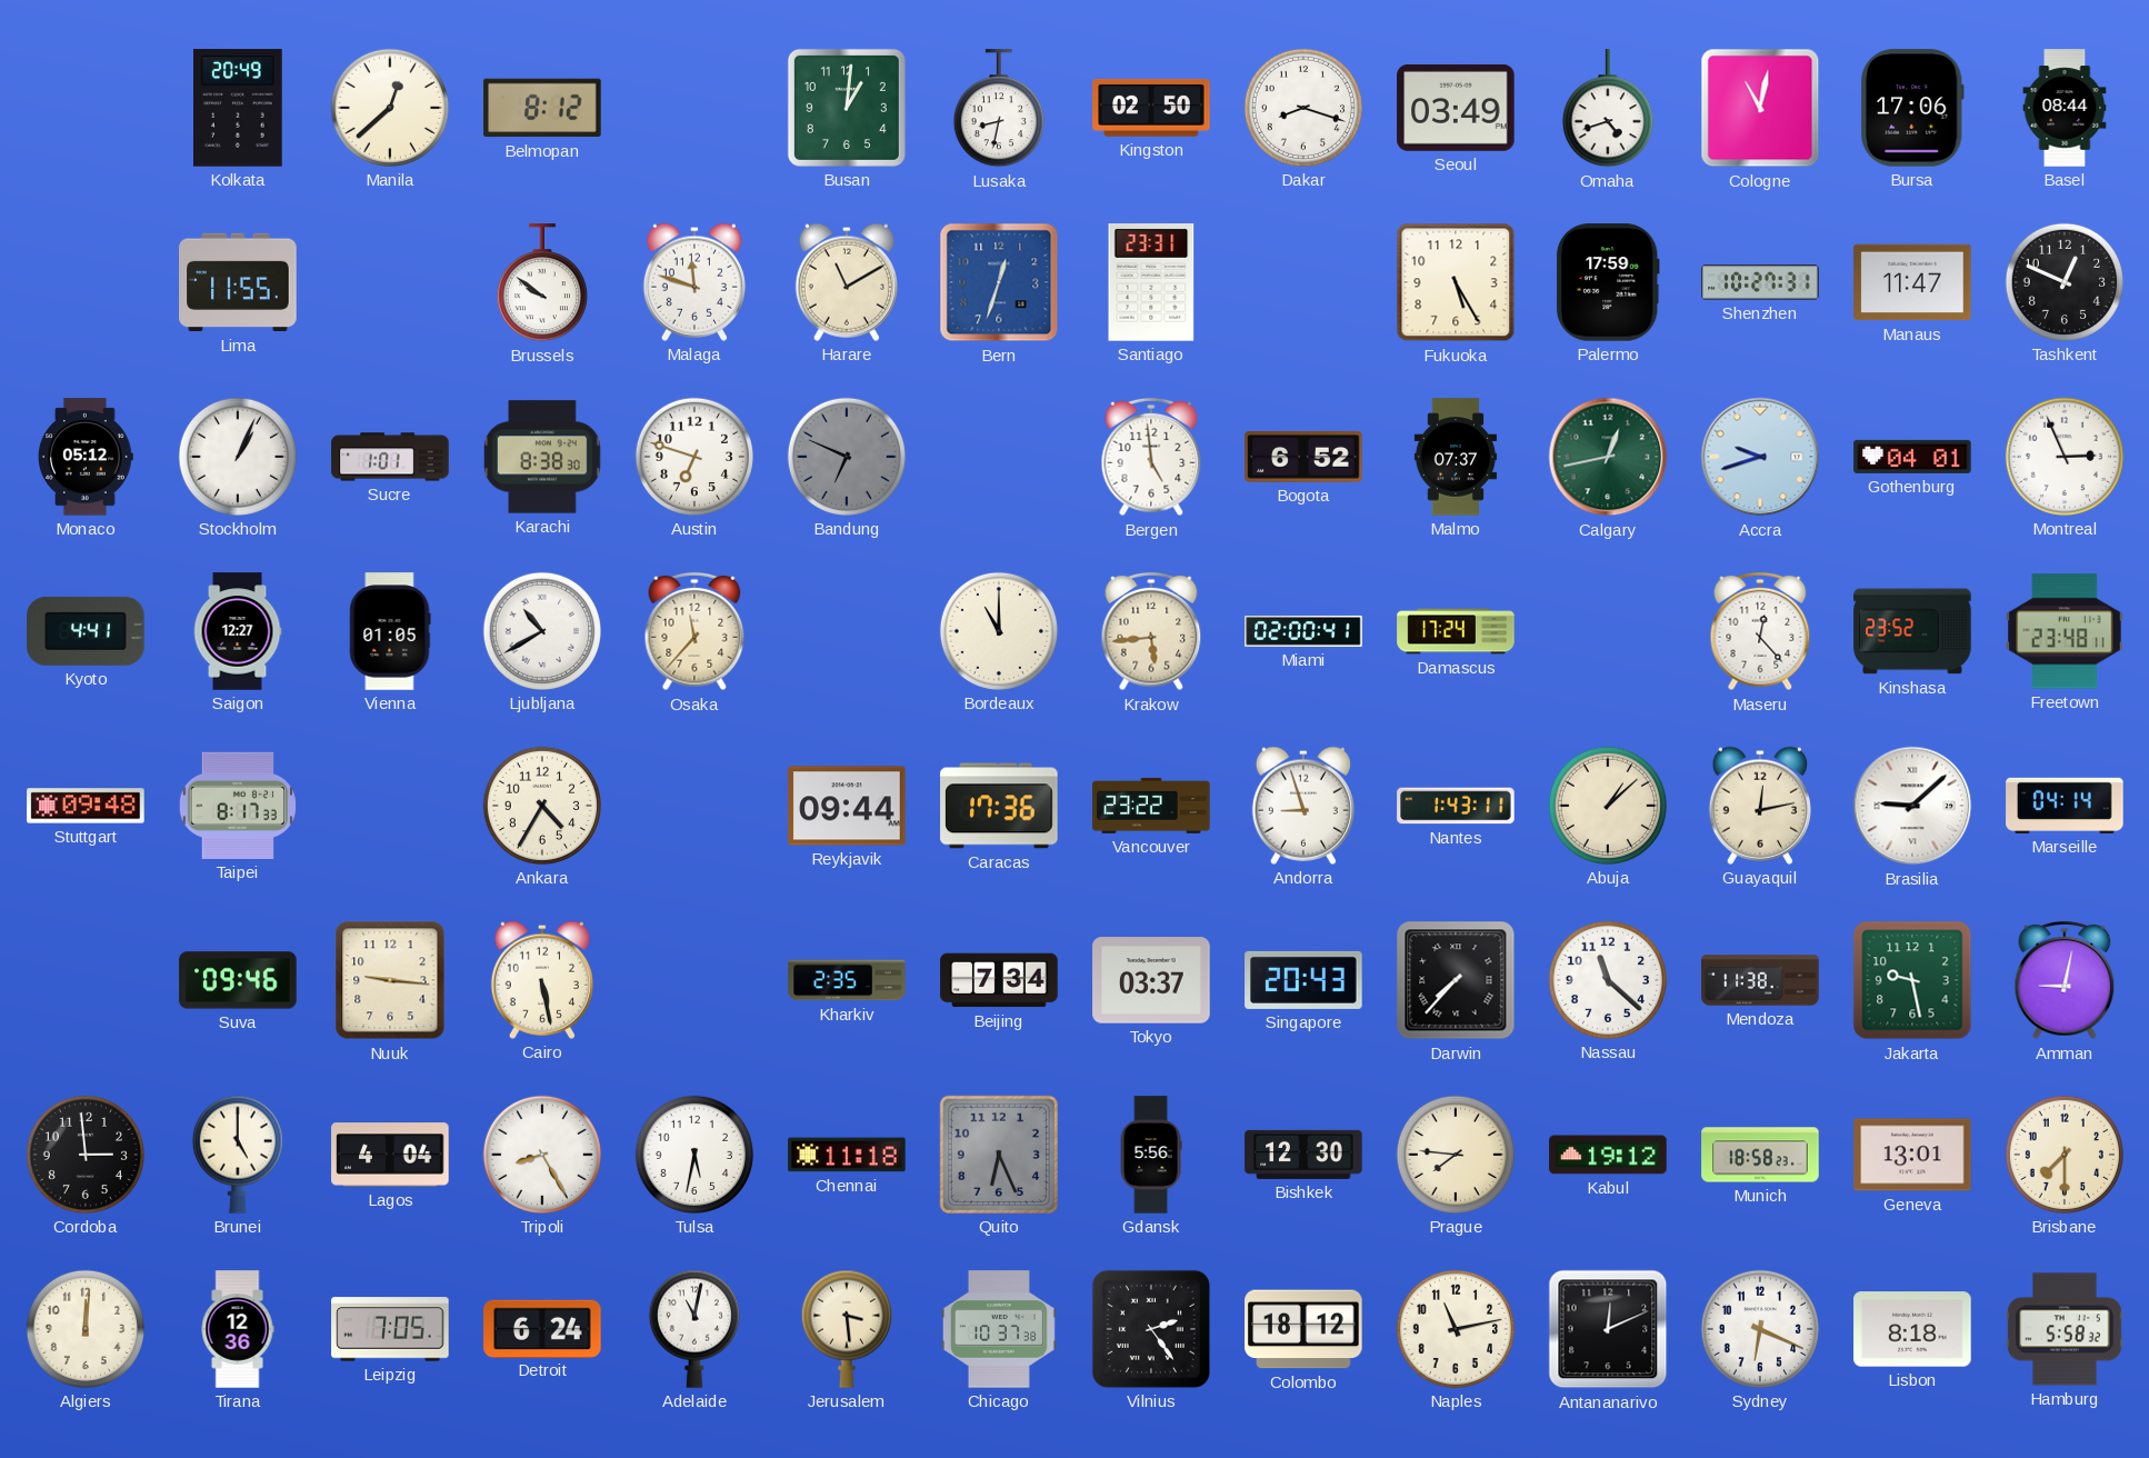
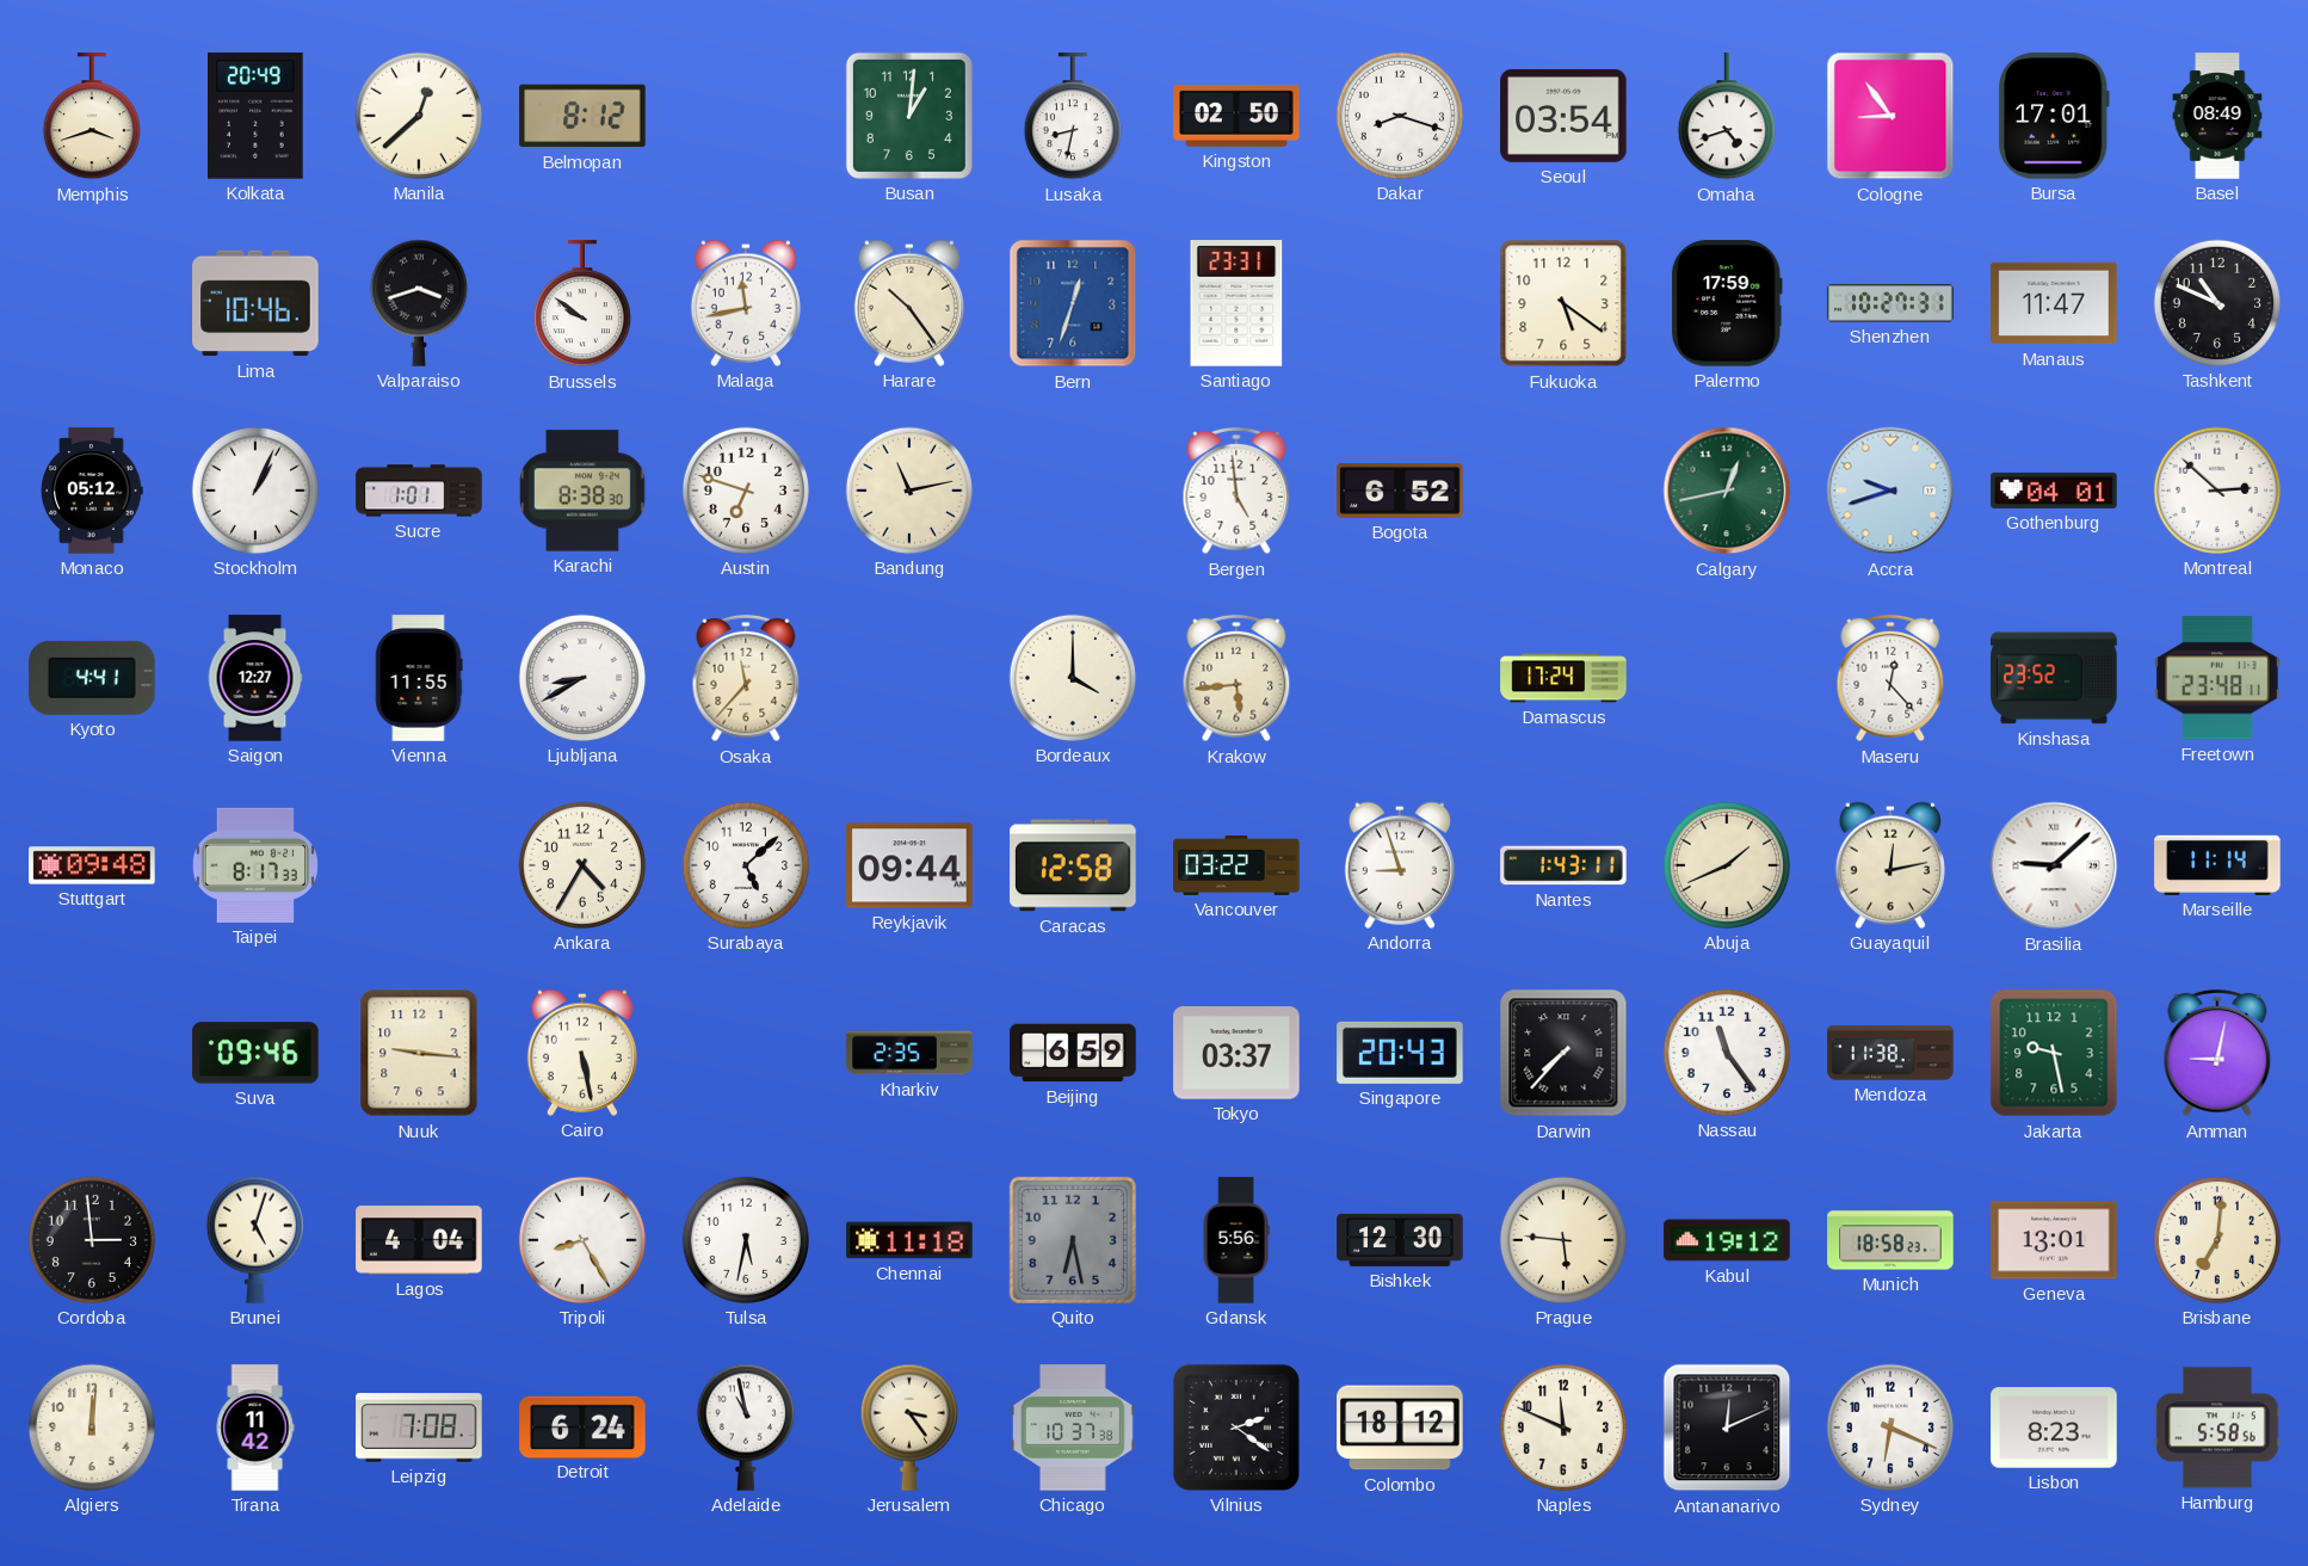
Memphis: none -> 3:42
Seoul: 03:49 -> 03:54
Cologne: 11:02 -> 8:54
Bursa: 17:06 -> 17:01
Basel: 08:44 -> 08:49
Lima: 11:55 -> 10:46
Valparaiso: none -> 3:42
Malaga: 11:48 -> 11:43
Harare: 11:10 -> 10:24
Fukuoka: 5:25 -> 5:21
Tashkent: 12:49 -> 10:49
Bandung: 6:49 -> 11:13
Bandung dial: grey -> cream
Malmo: 07:37 -> none
Montreal: 2:56 -> 2:52
Vienna: 01:05 -> 11:55
Ljubljana: 10:40 -> 8:40
Bordeaux: 11:00 -> 4:00
Miami: 02:00 -> none
Surabaya: none -> 5:08
Caracas: 17:36 -> 12:58
Vancouver: 23:22 -> 03:22
Abuja: 1:08 -> 1:41
Marseille: 04:14 -> 11:14
Beijing: 7:34 -> 6:59
Nassau: 11:22 -> 11:24
Brunei: 5:00 -> 5:03
Quito: 6:26 -> 6:28
Prague: 7:46 -> 5:46
Brisbane: 7:30 -> 7:01
Tirana: 12:36 -> 11:42
Leipzig: 7:05 -> 7:08
Adelaide: 11:02 -> 10:58
Jerusalem: 3:29 -> 3:24
Vilnius: 2:24 -> 2:21
Naples: 11:13 -> 11:49
Lisbon: 8:18 -> 8:23
Hamburg: 5:58:32 -> 5:58:56
